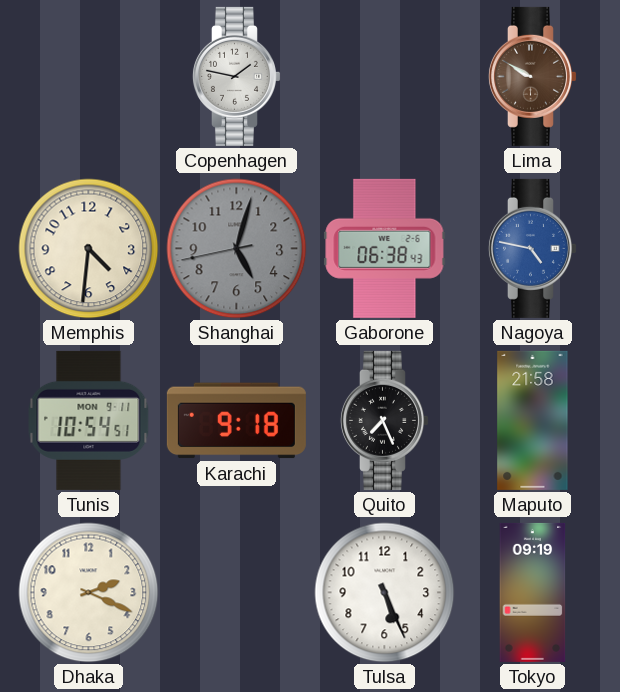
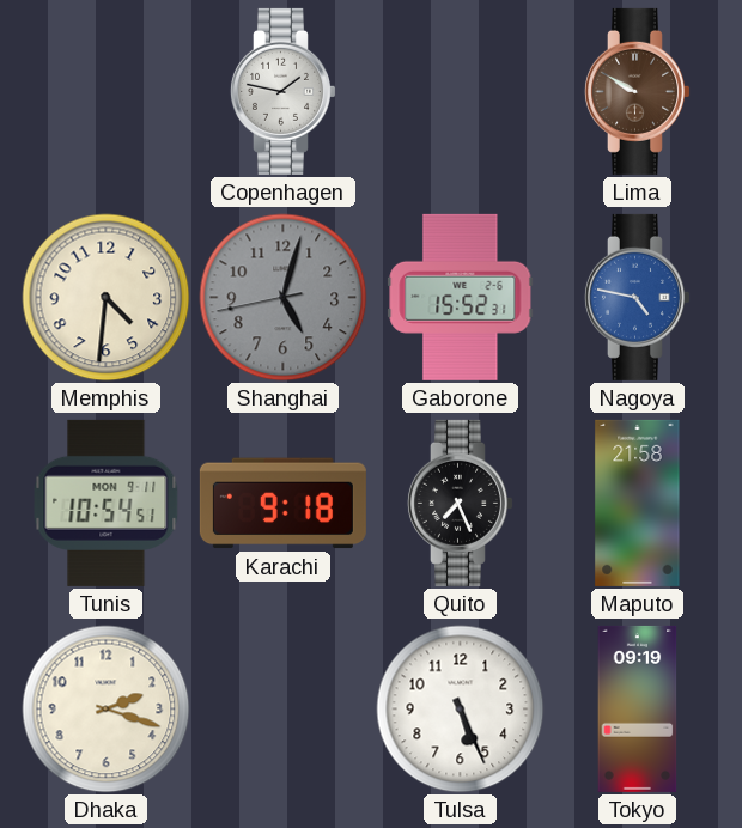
Gaborone: 06:38 -> 15:52
Dhaka: 2:19 -> 2:18
